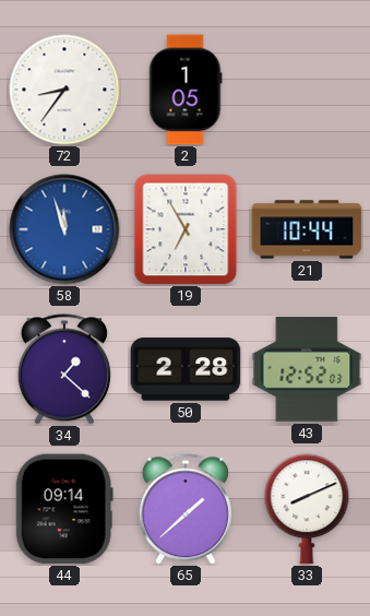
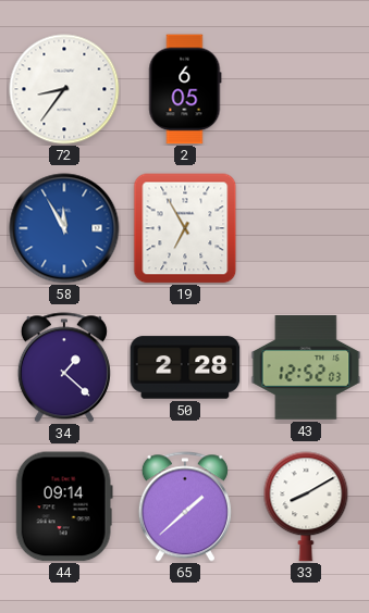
2: 1:05 -> 6:05
58: 11:57 -> 11:55
21: 10:44 -> none
33: 8:11 -> 8:10
